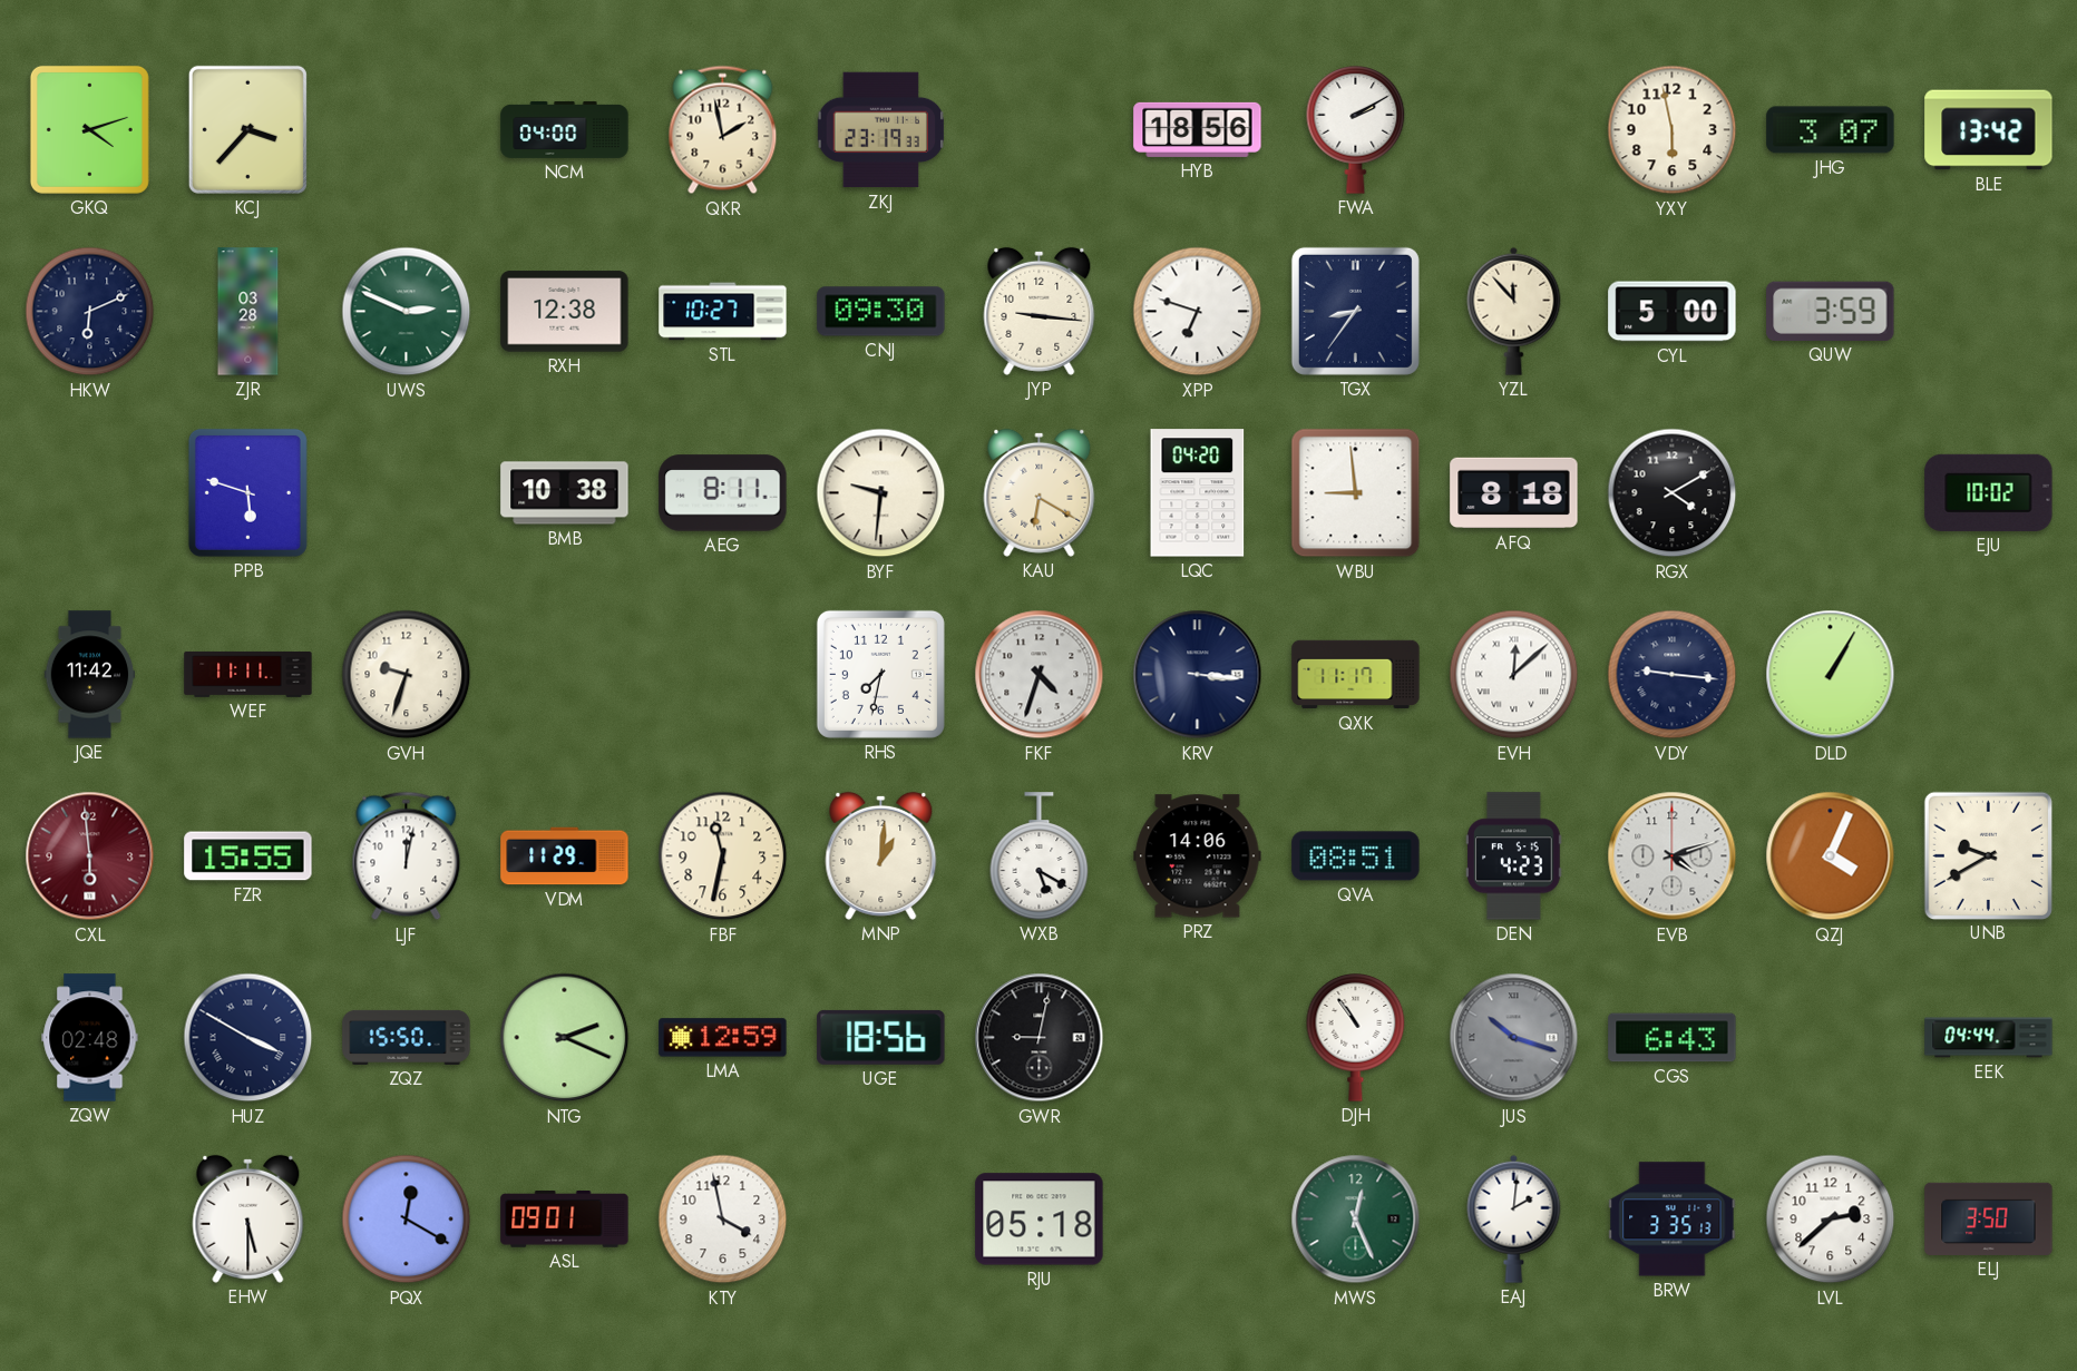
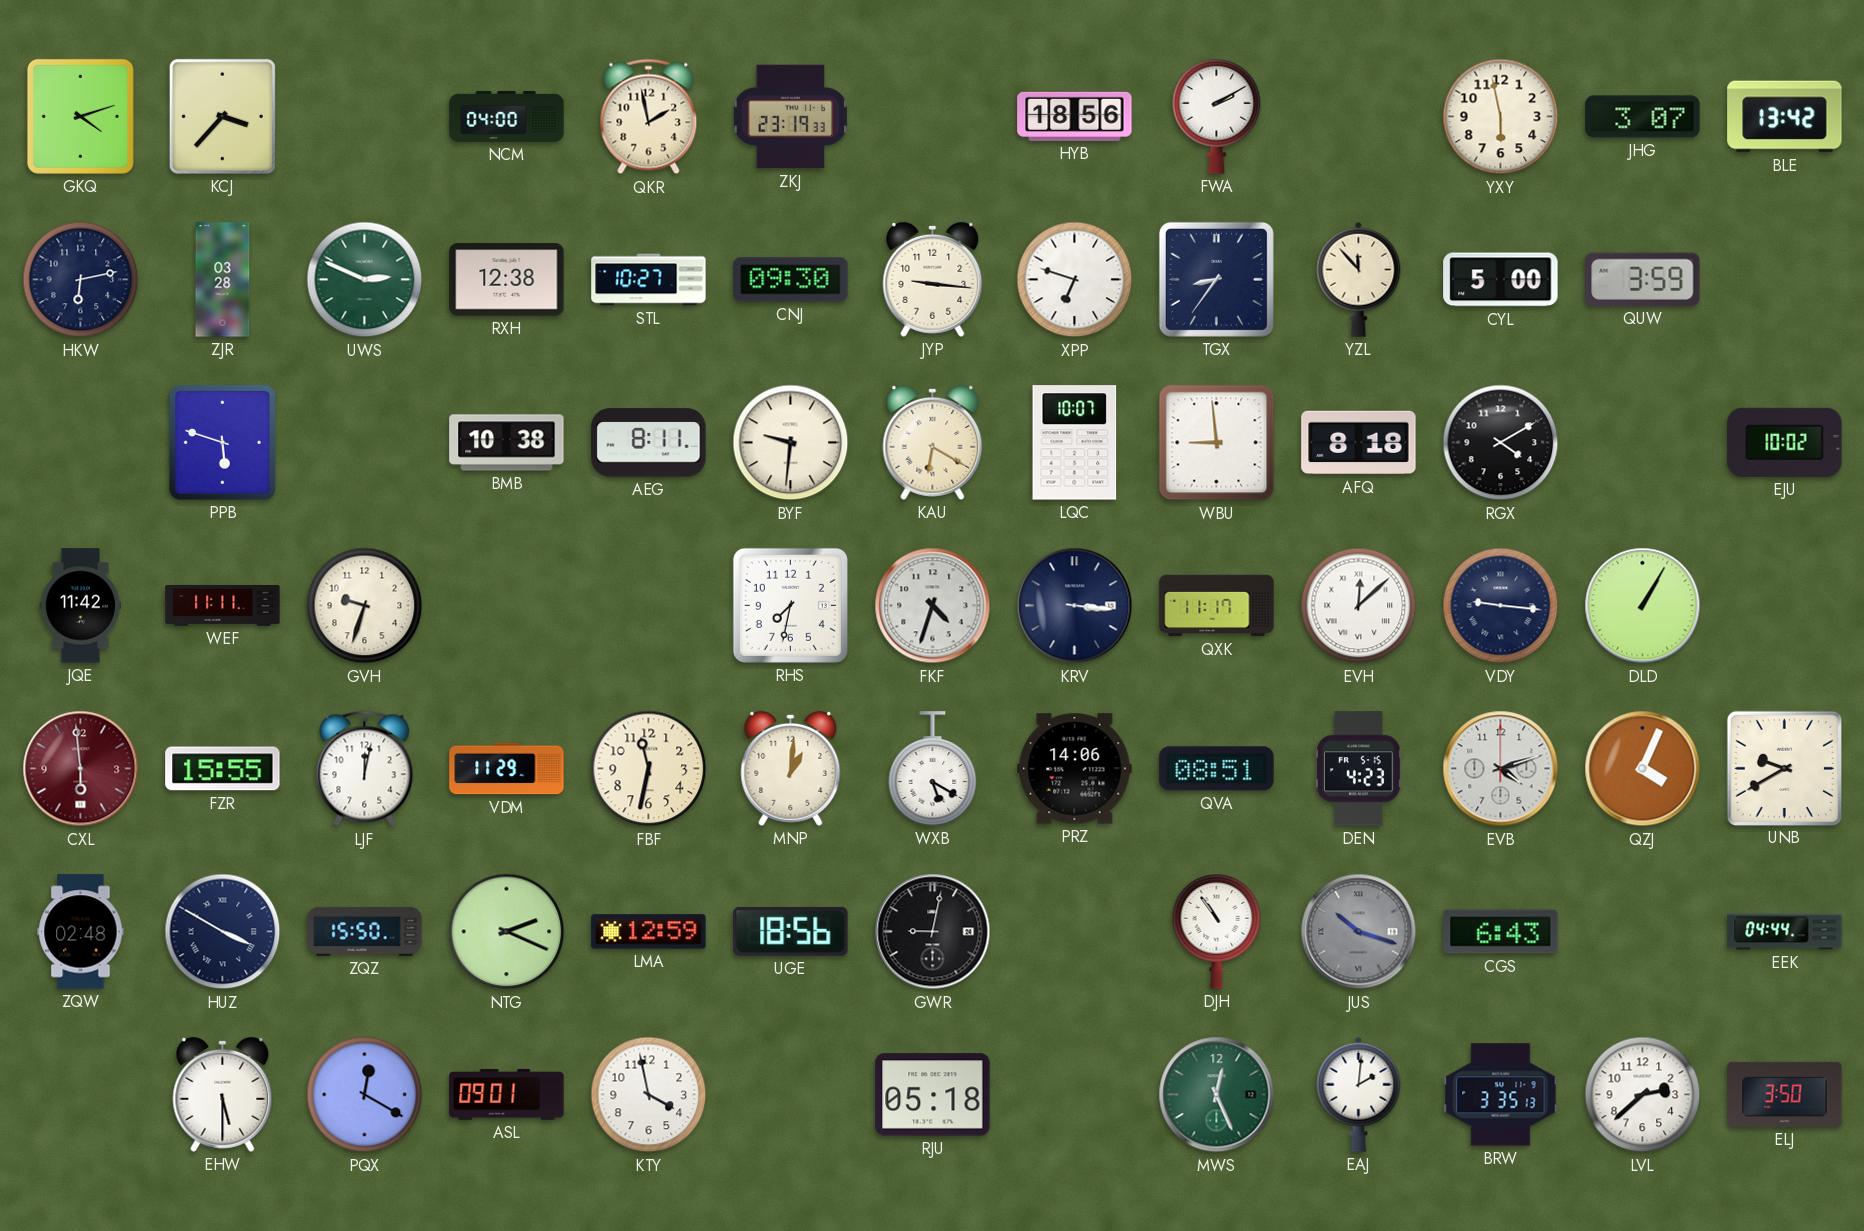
HKW: 6:11 -> 6:13
LQC: 04:20 -> 10:07
